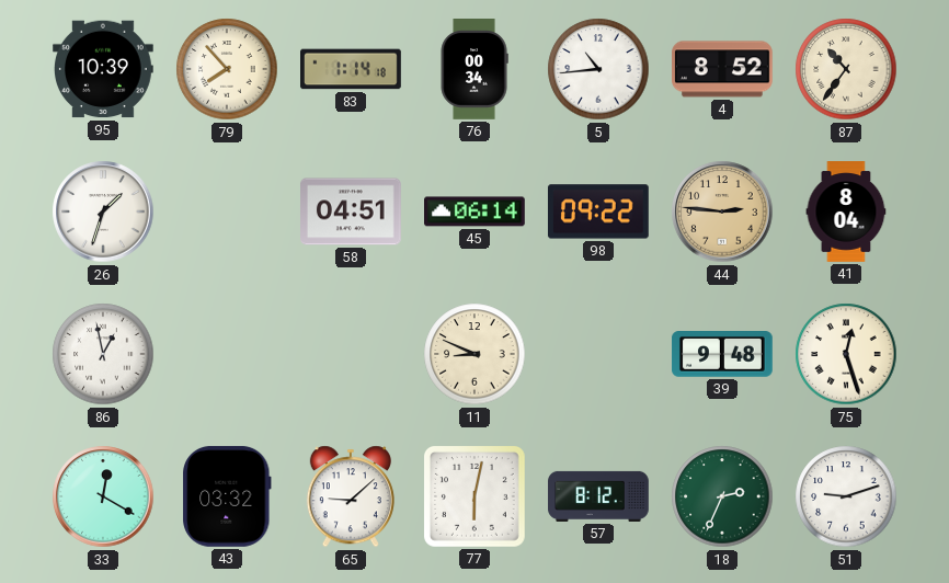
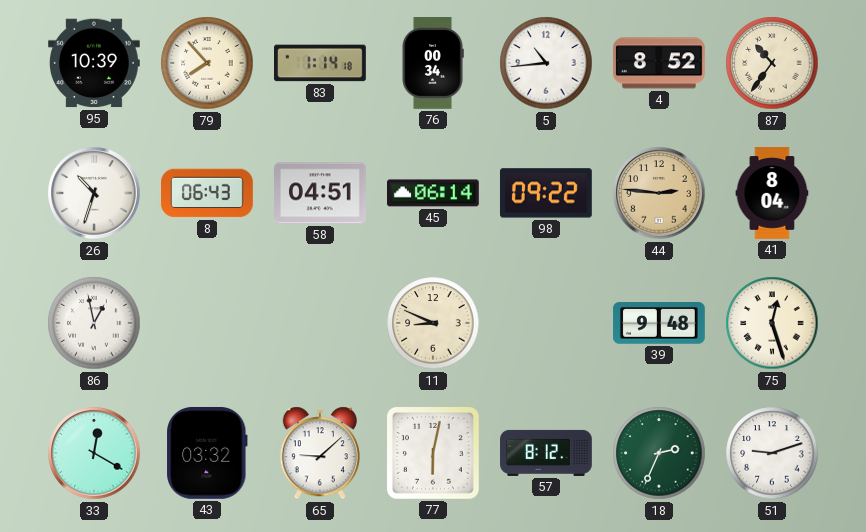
26: 1:33 -> 10:33
8: none -> 06:43
